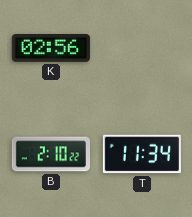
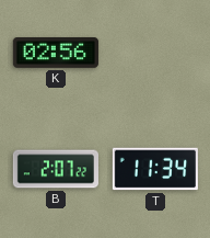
B: 2:10 -> 2:07
